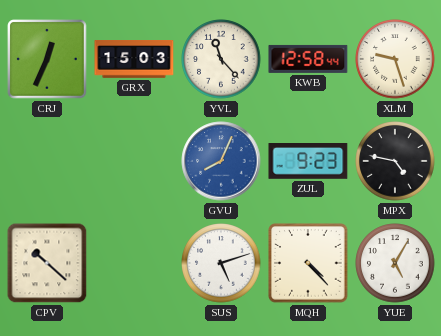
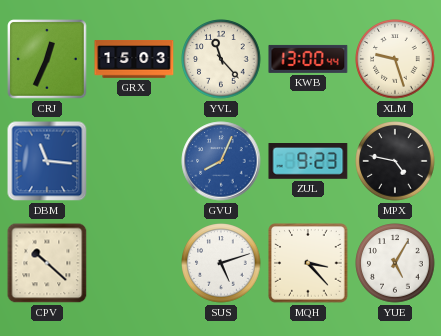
KWB: 12:58 -> 13:00
DBM: none -> 11:16
MQH: 4:23 -> 3:23
